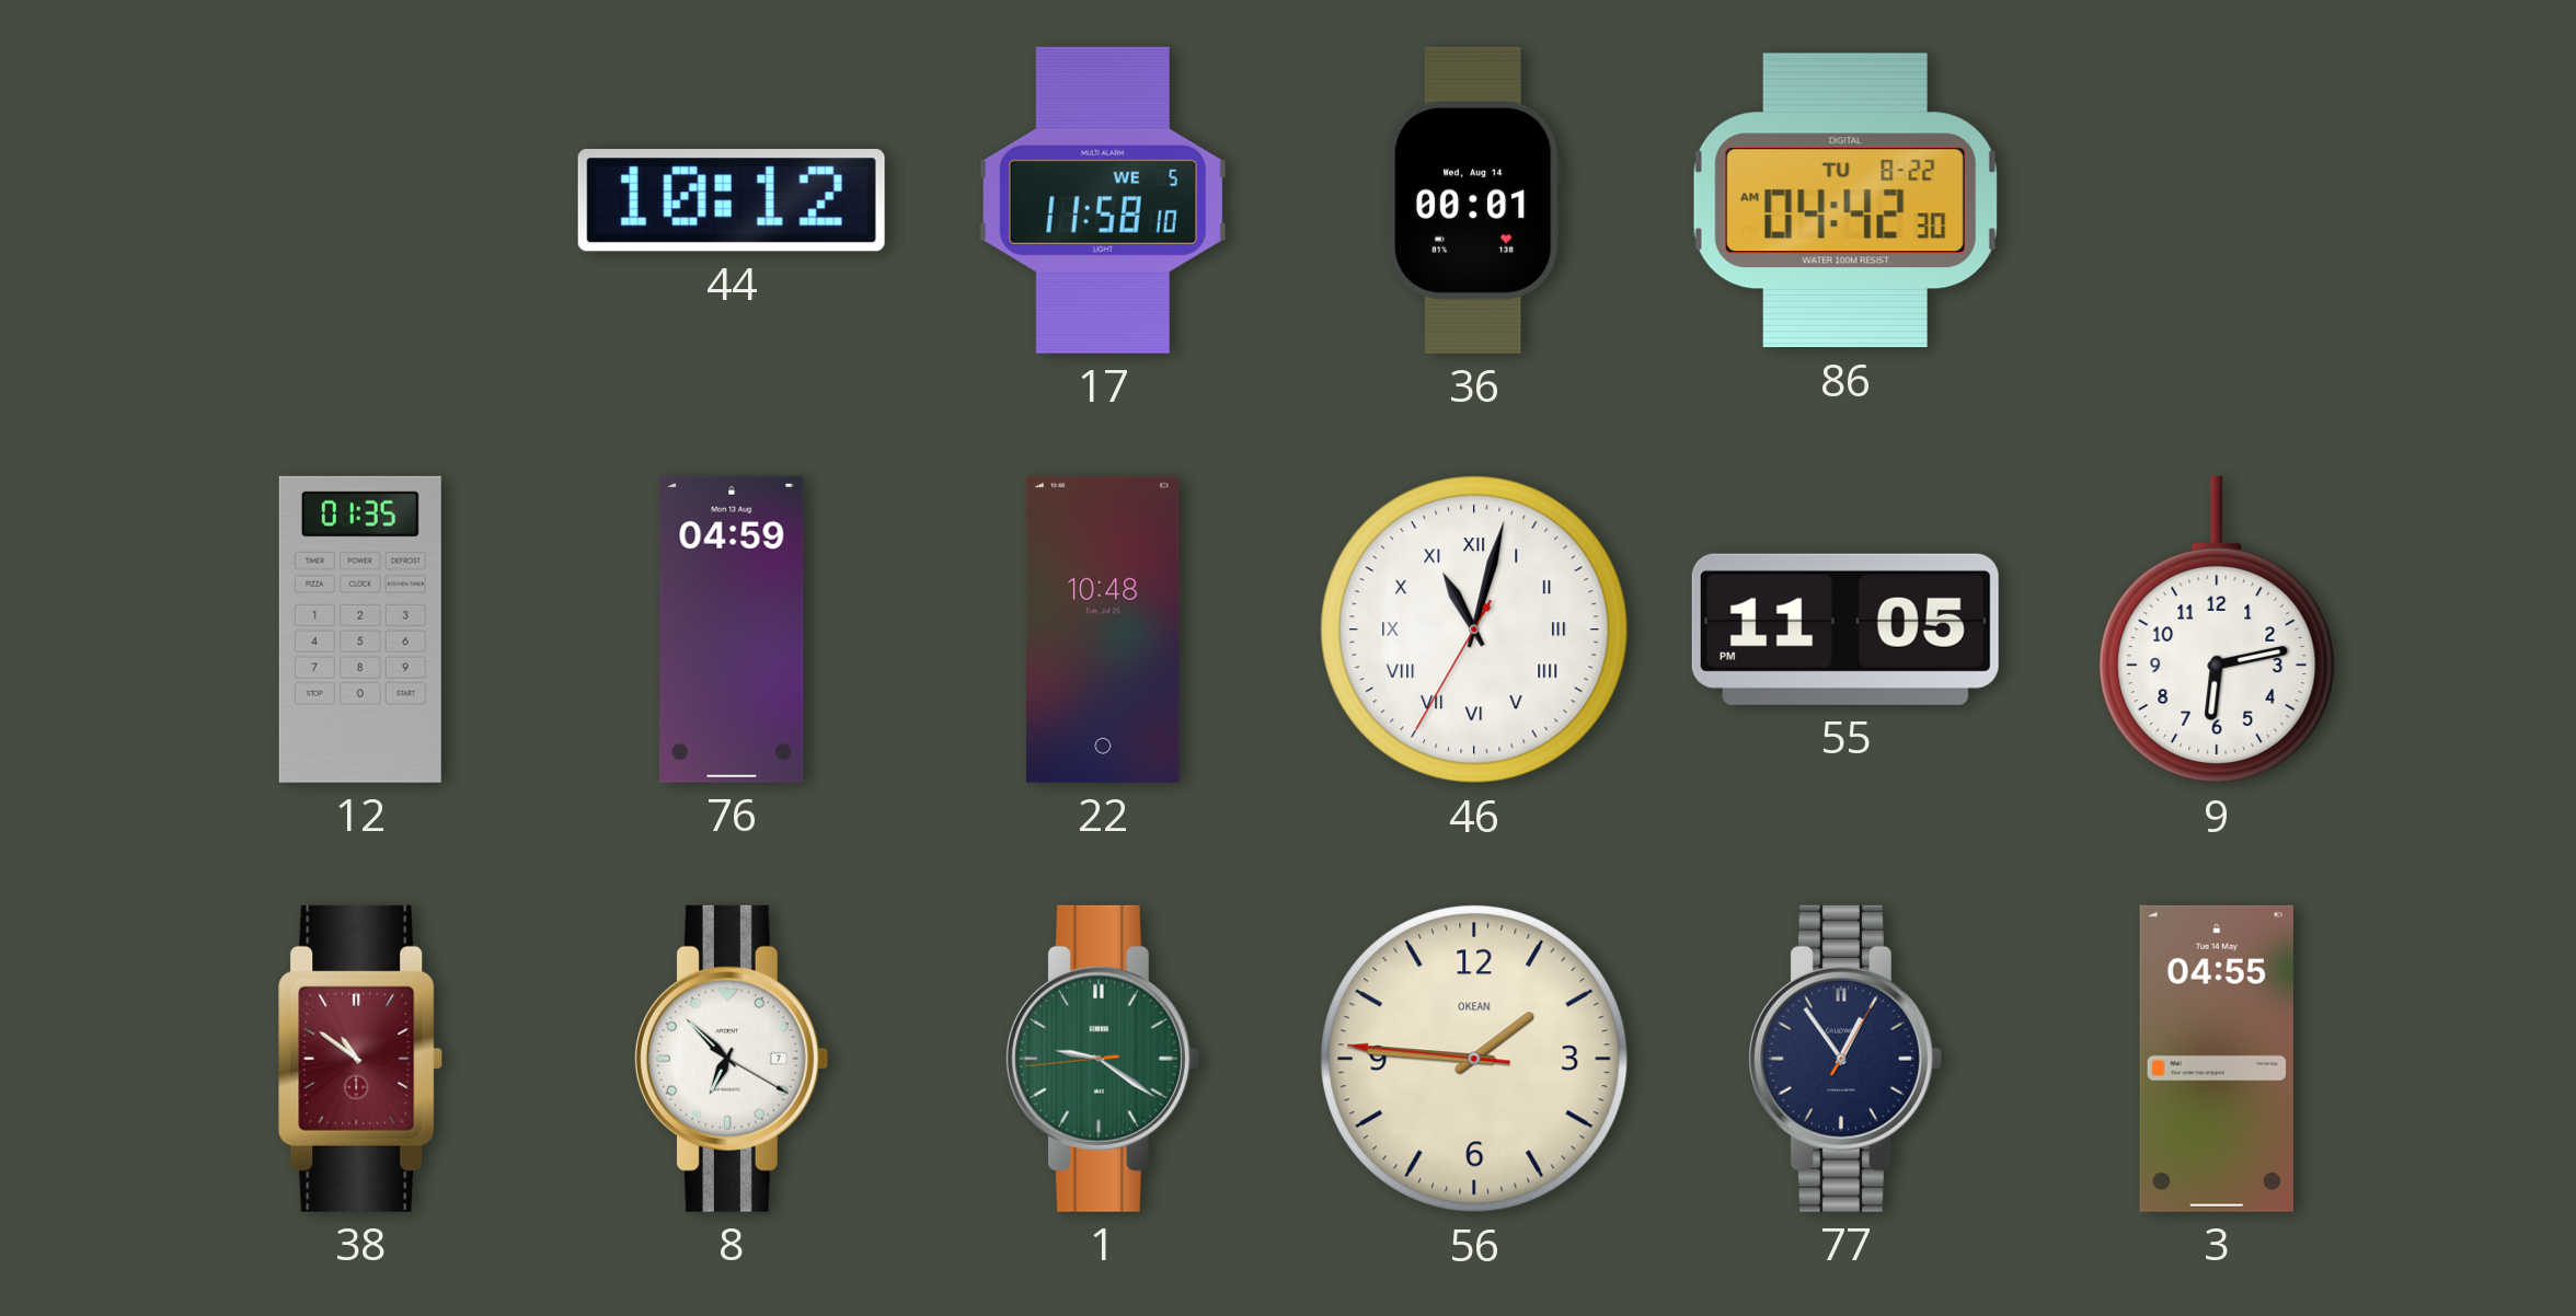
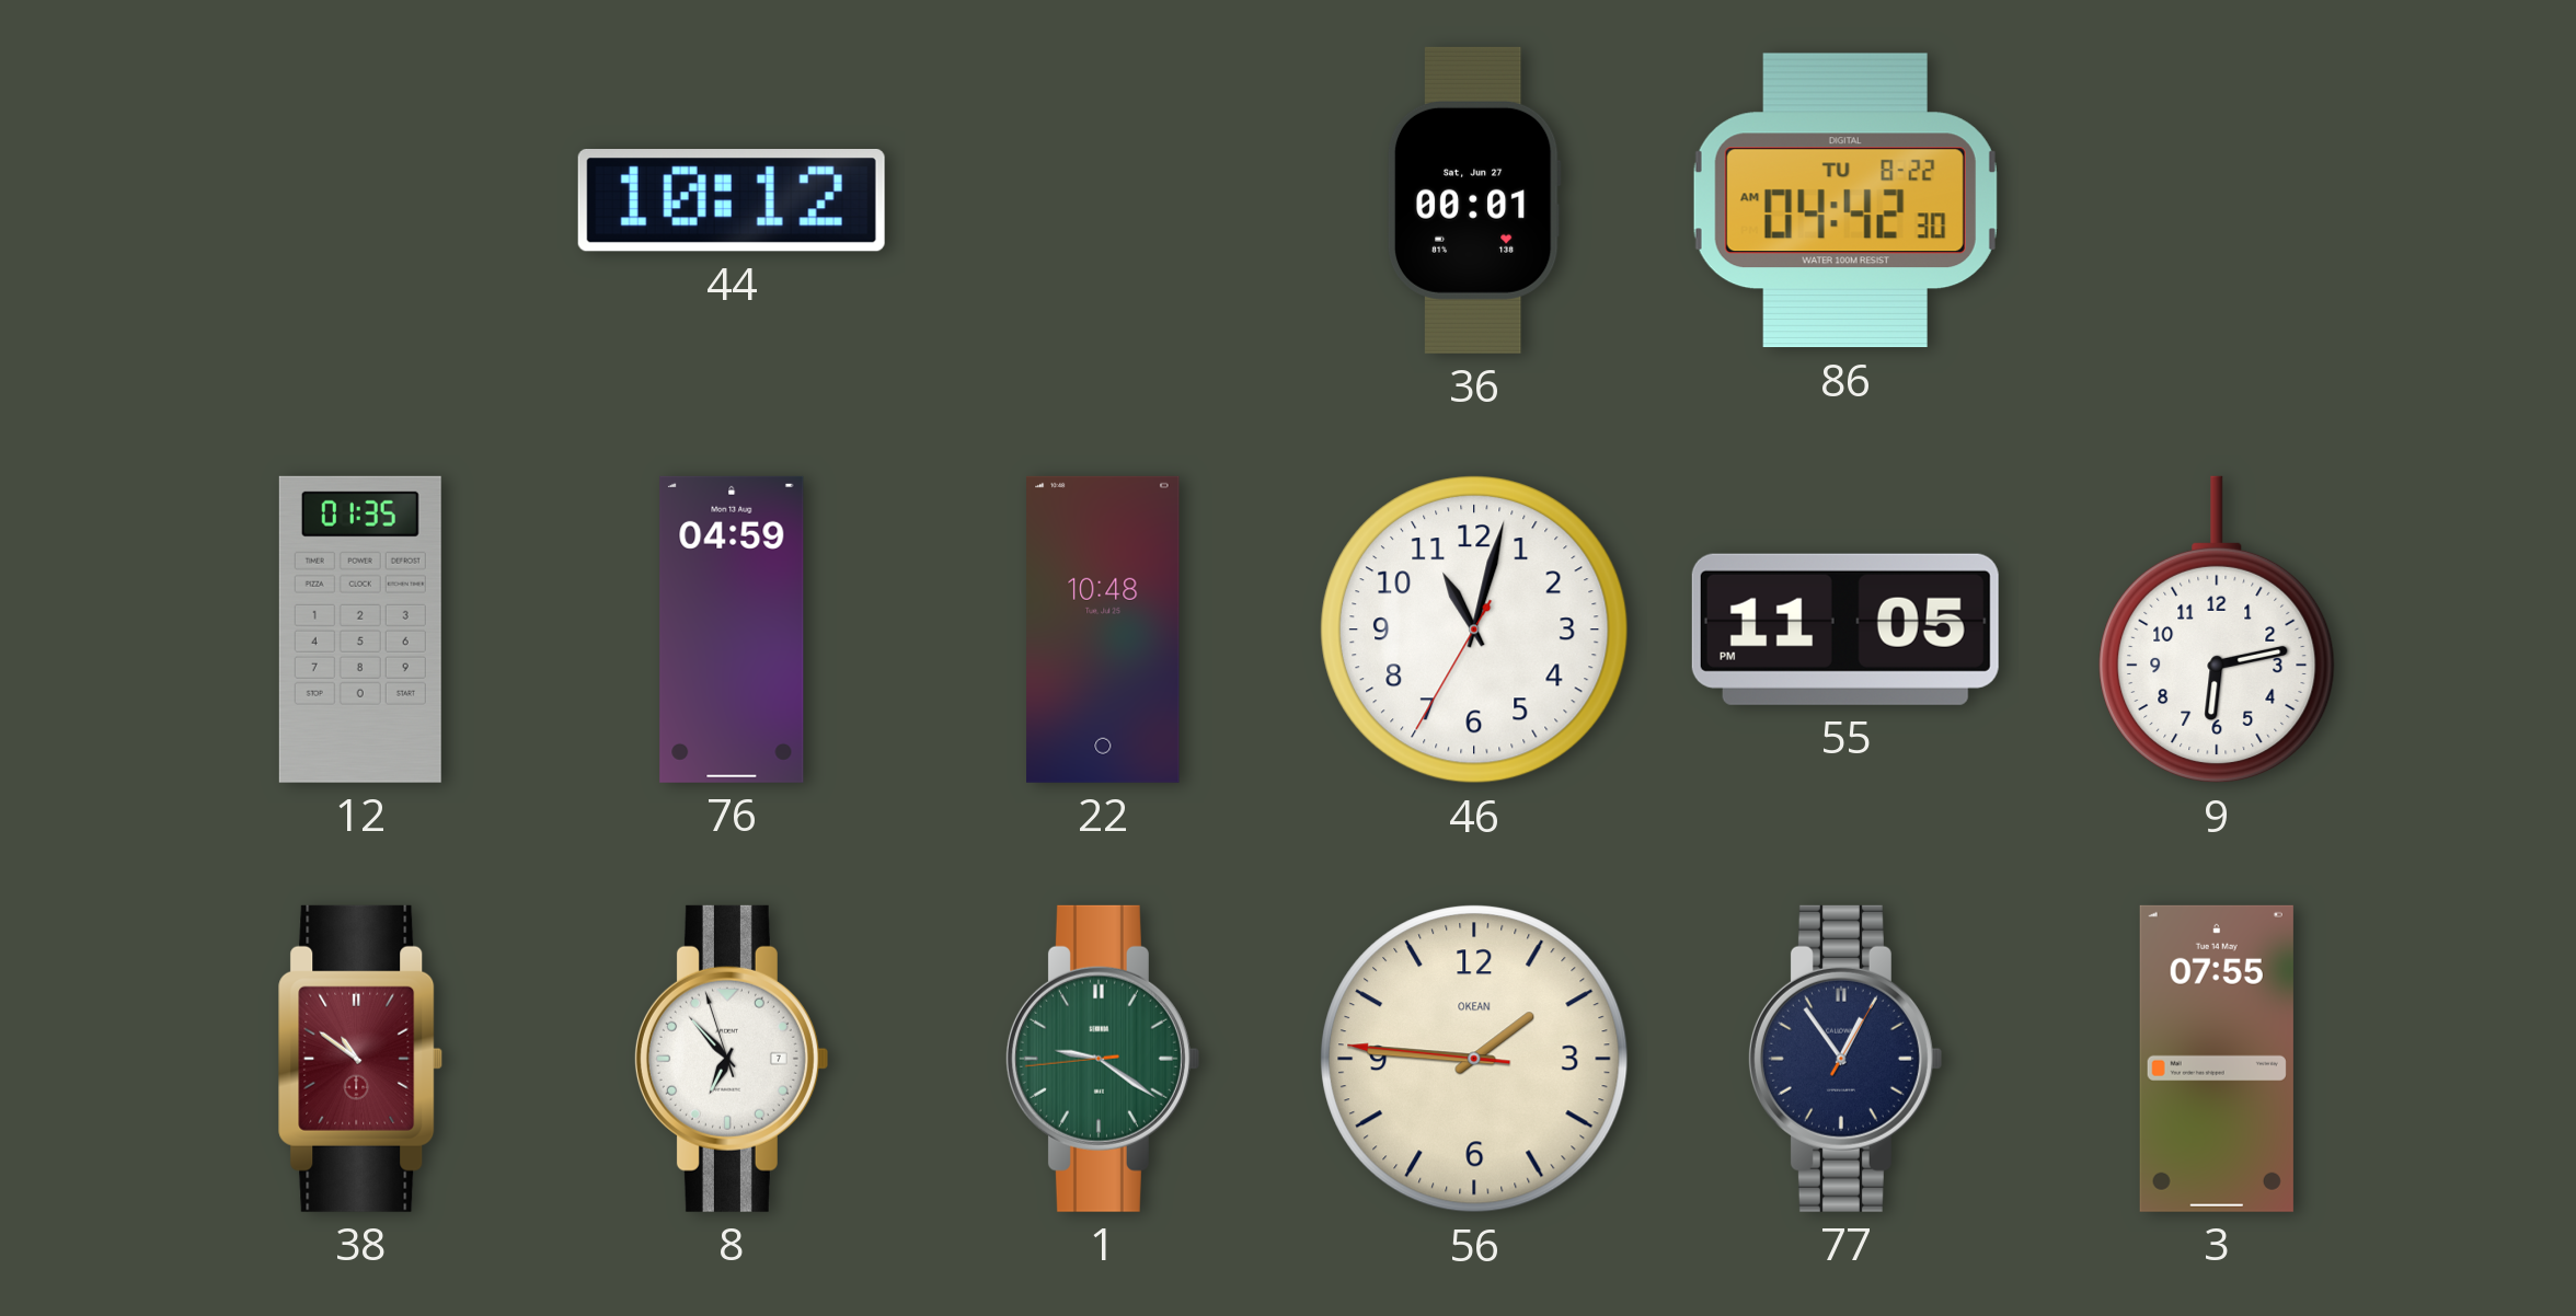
17: 11:58 -> none
36 date: Wed, Aug 14 -> Sat, Jun 27
46 numerals: Roman -> Arabic
8: 6:52:20 -> 6:52:57
3: 04:55 -> 07:55
